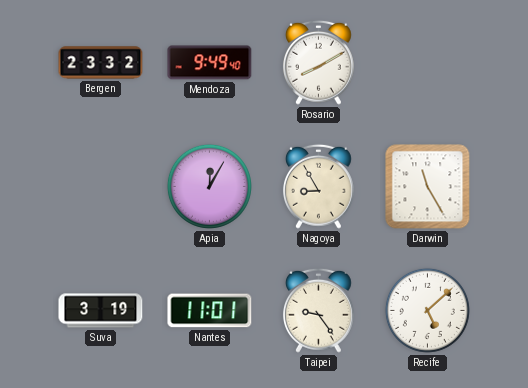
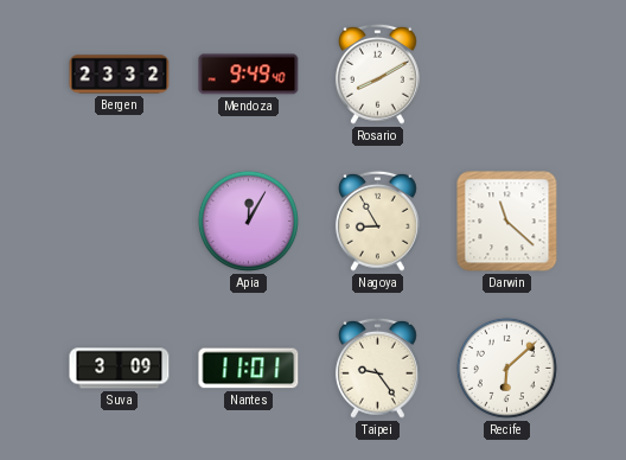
Darwin: 11:25 -> 11:22
Suva: 3:19 -> 3:09
Recife: 5:08 -> 6:08
